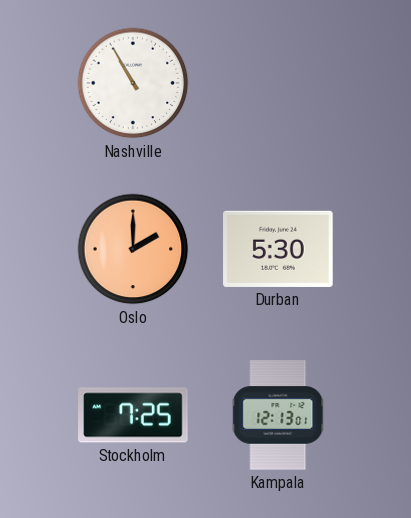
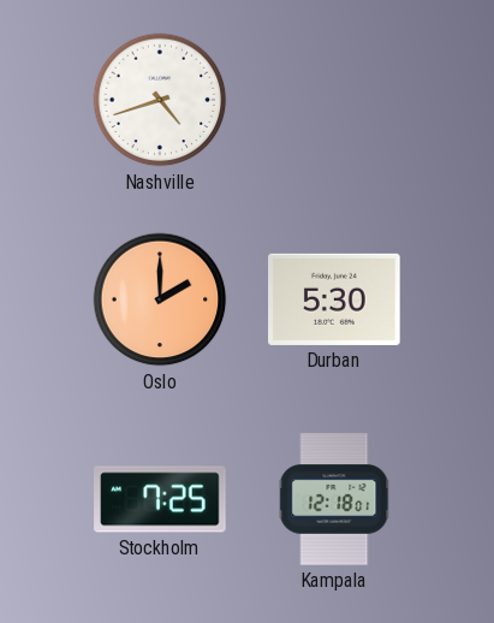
Nashville: 10:55 -> 4:42
Kampala: 12:13 -> 12:18
